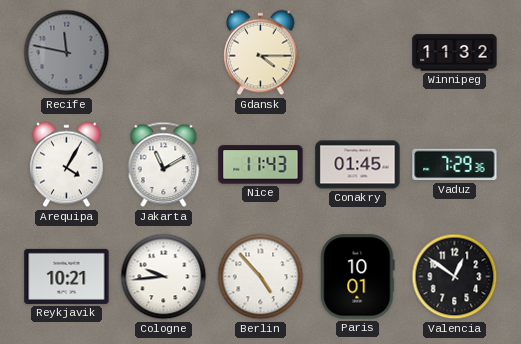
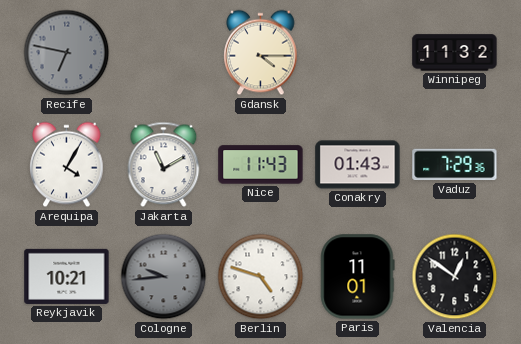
Recife: 11:47 -> 6:47
Conakry: 01:45 -> 01:43
Cologne dial: white -> grey
Berlin: 4:53 -> 4:48
Paris: 10:01 -> 11:01
